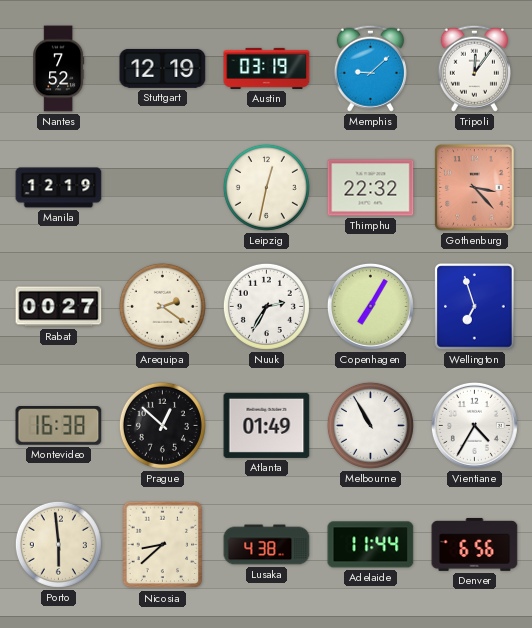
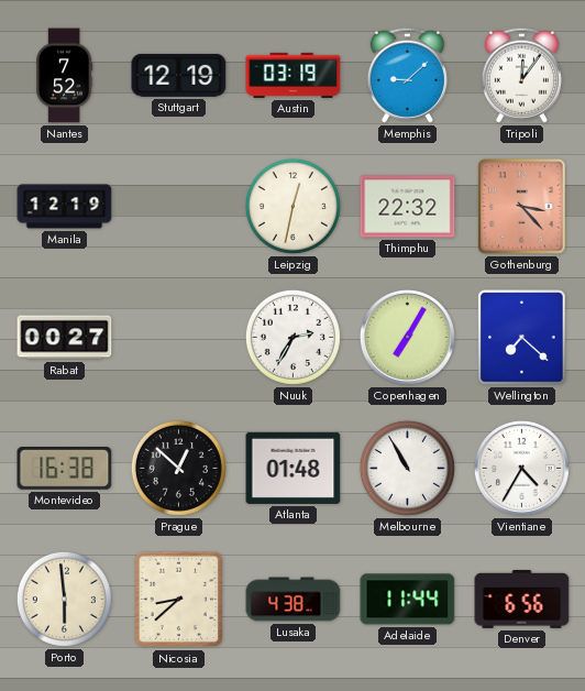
Arequipa: 2:21 -> none
Wellington: 6:57 -> 7:22
Atlanta: 01:49 -> 01:48
